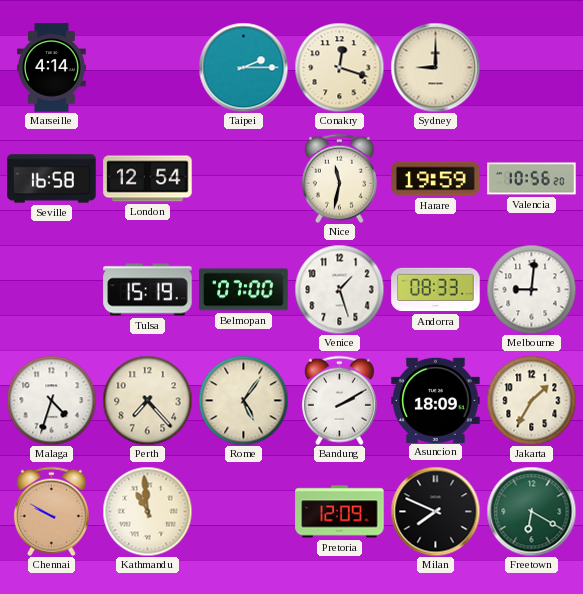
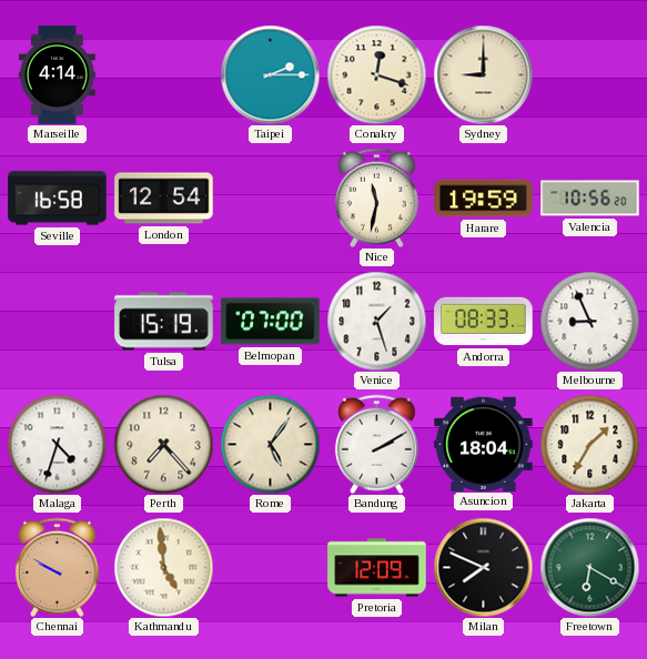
Melbourne: 9:01 -> 8:56
Asuncion: 18:09 -> 18:04
Kathmandu: 10:59 -> 4:59
